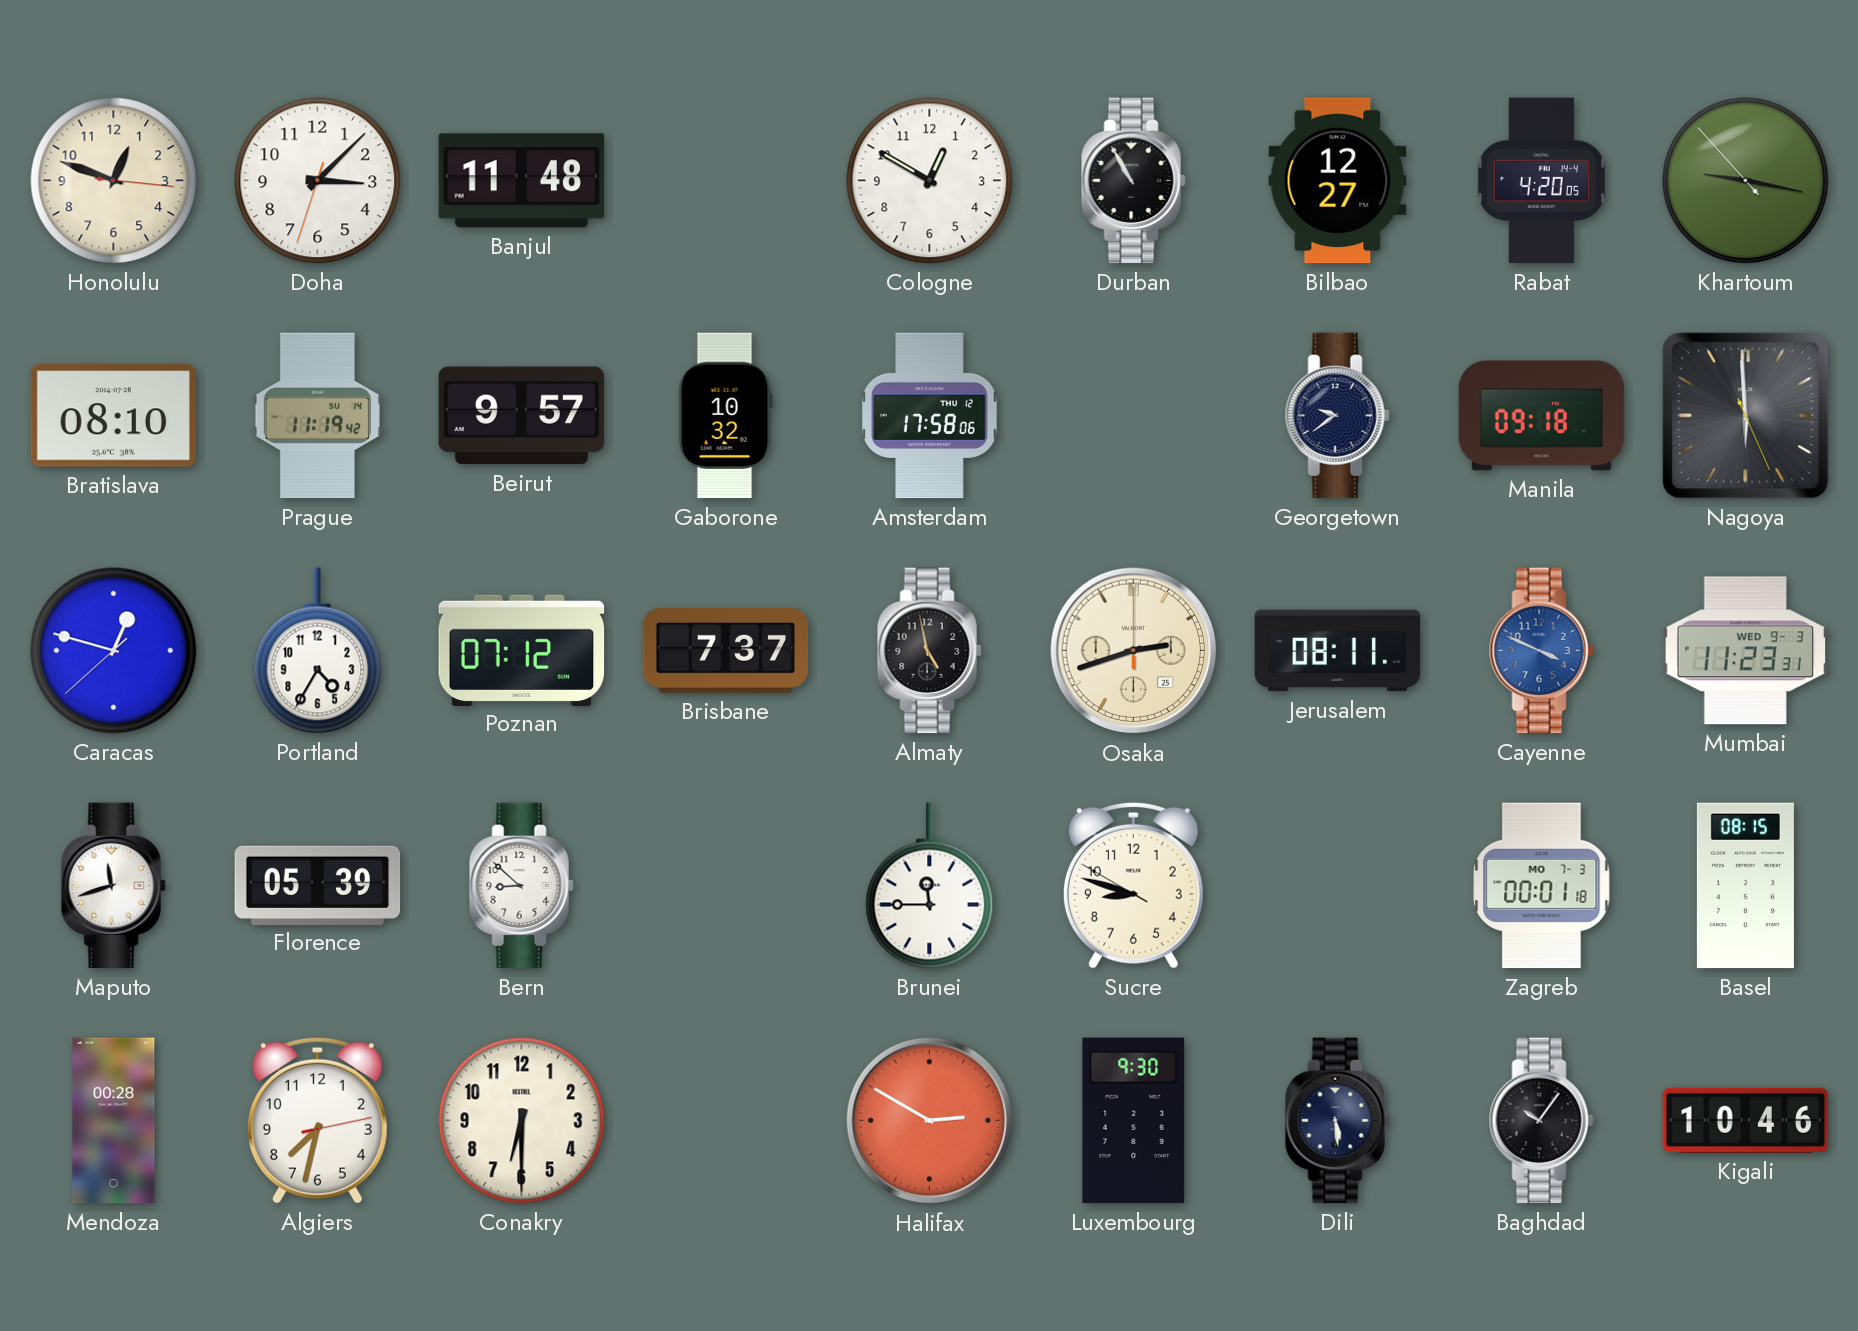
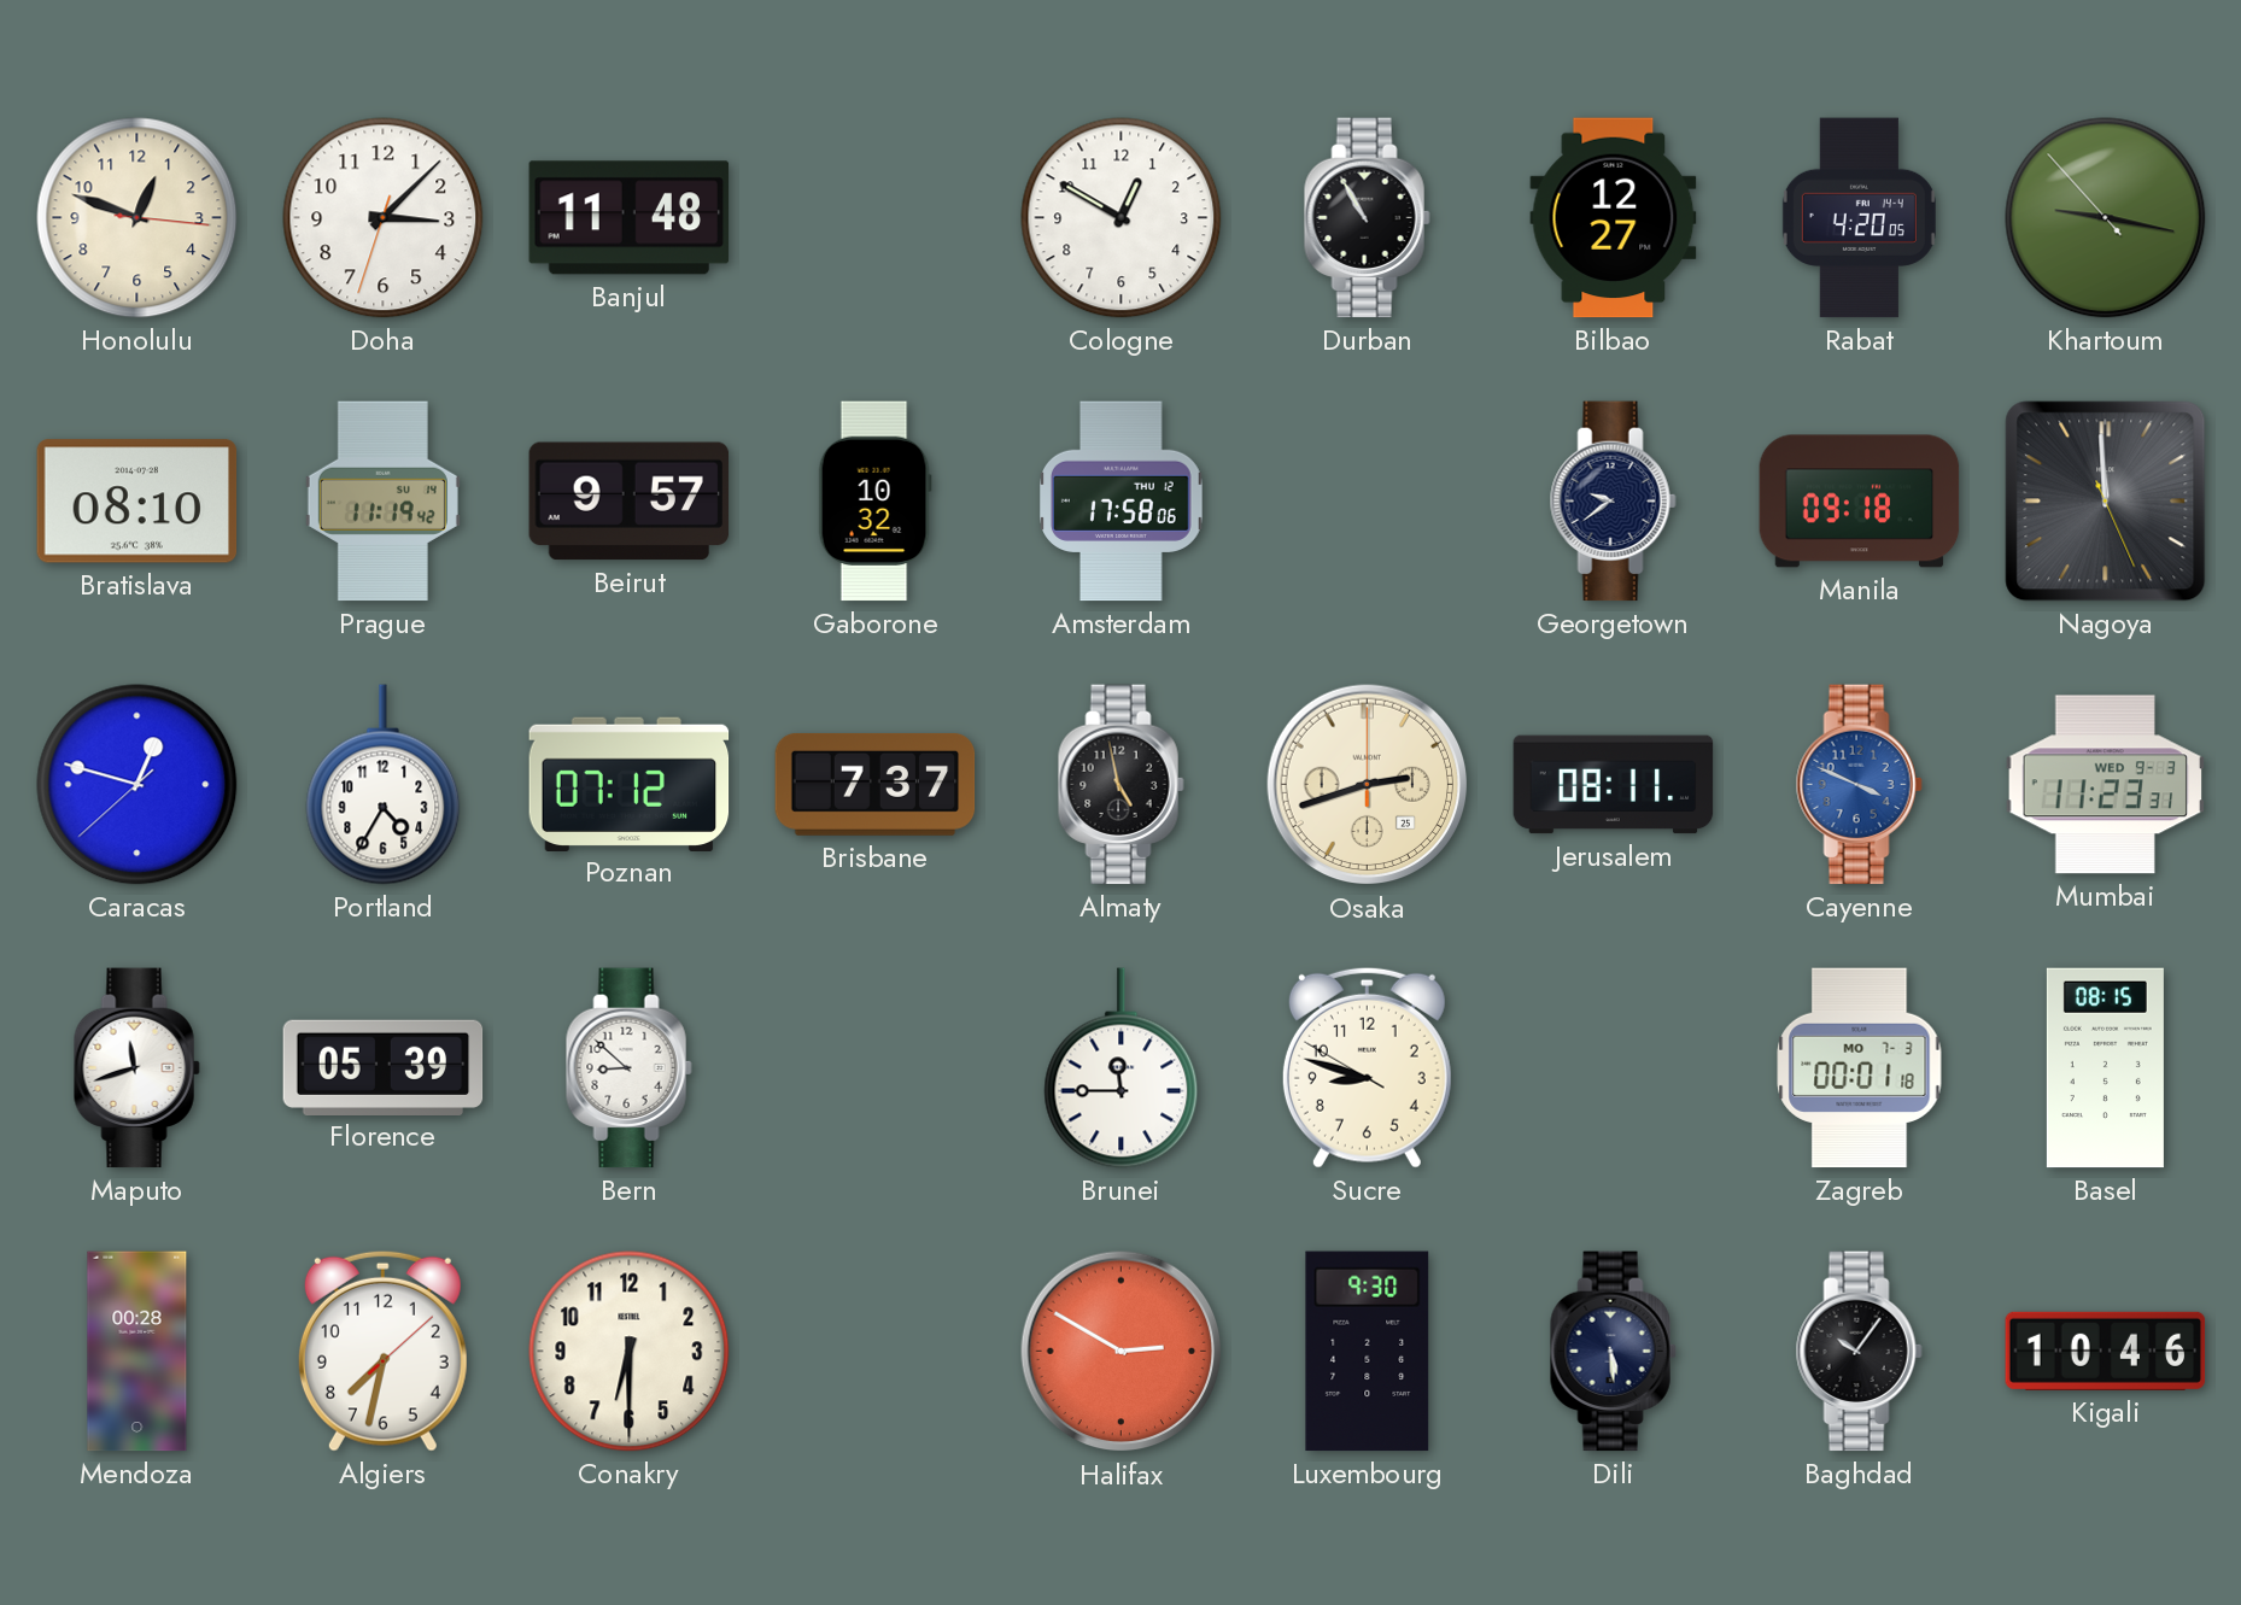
Nagoya: 5:59 -> 11:59
Algiers: 7:32:13 -> 7:32:08
